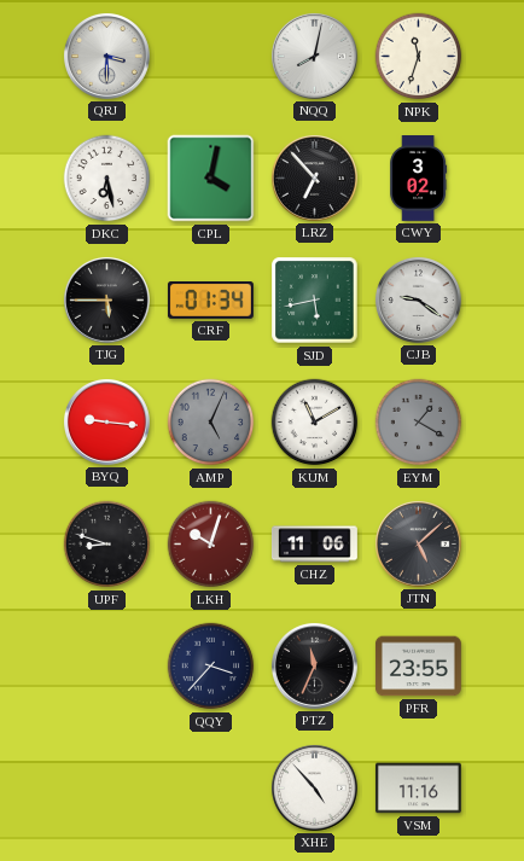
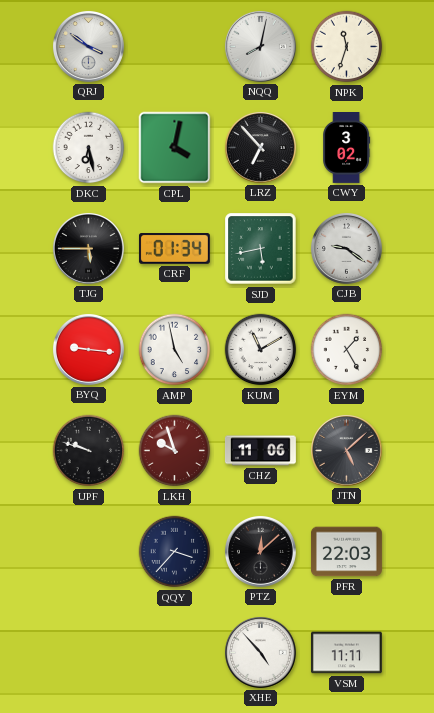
QRJ: 3:30 -> 3:51
AMP: 5:04 -> 4:58
AMP dial: grey -> white
EYM: 1:20 -> 1:25
EYM dial: grey -> white
UPF: 8:48 -> 9:48
LKH: 10:03 -> 9:57
PTZ: 11:34 -> 12:08
PFR: 23:55 -> 22:03
VSM: 11:16 -> 11:11
